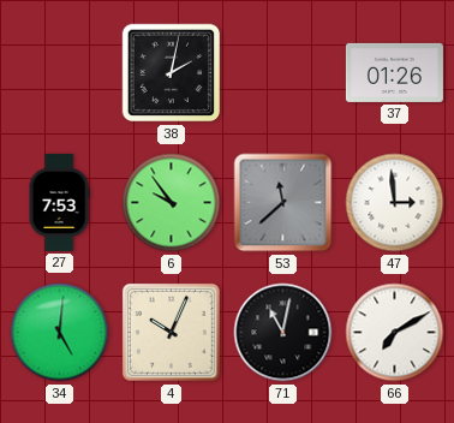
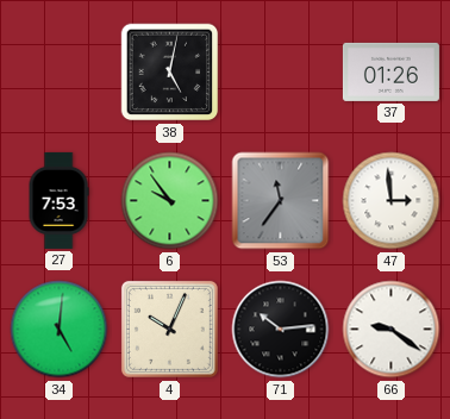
38: 2:02 -> 5:02
53: 11:38 -> 11:36
71: 11:02 -> 10:14
66: 7:10 -> 9:21
